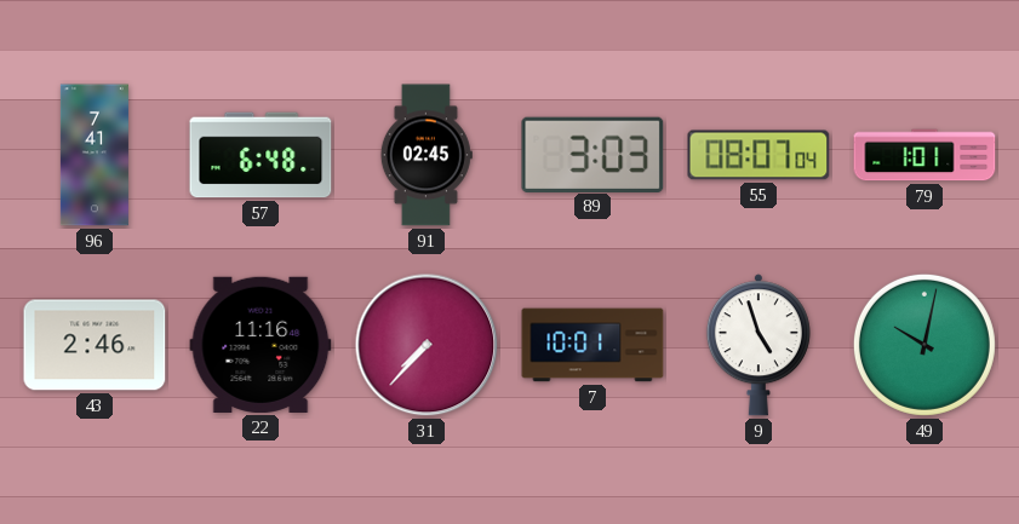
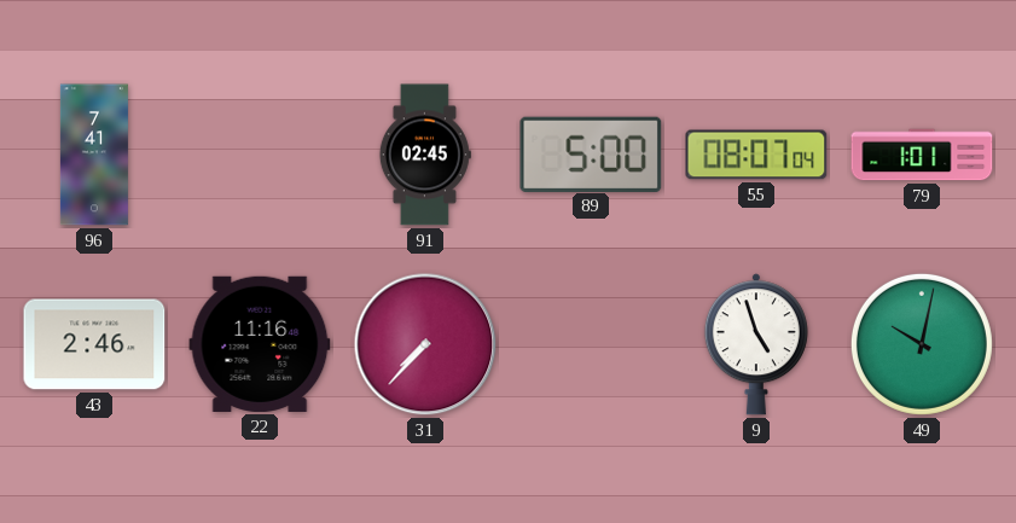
57: 6:48 -> none
89: 3:03 -> 5:00
7: 10:01 -> none
